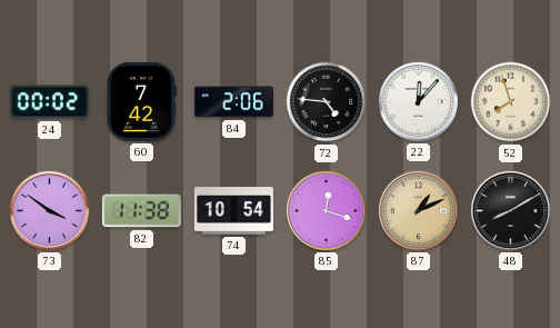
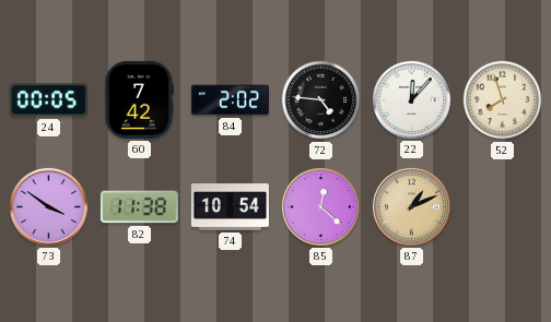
24: 00:02 -> 00:05
84: 2:06 -> 2:02
85: 12:18 -> 12:22
48: 8:10 -> none
